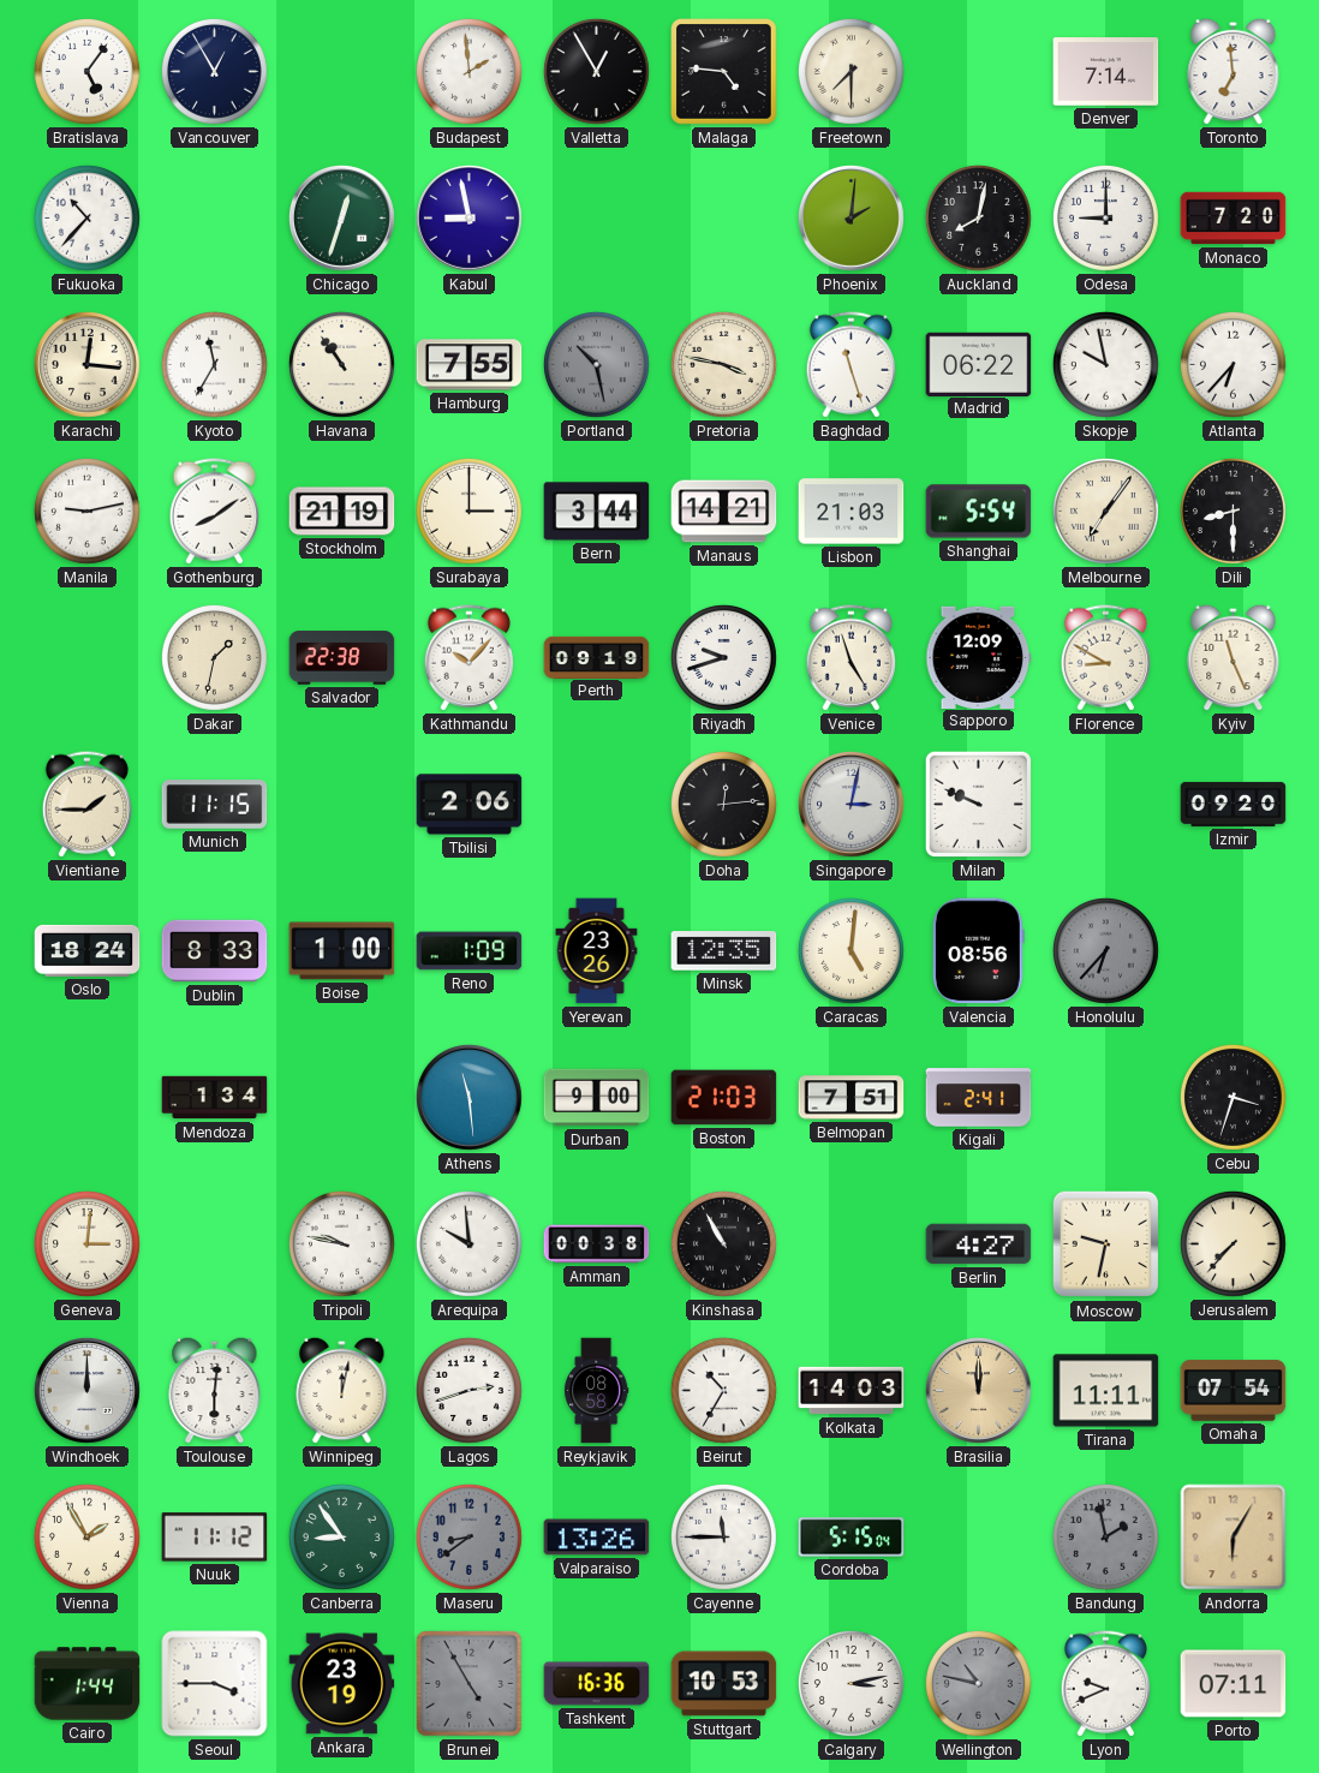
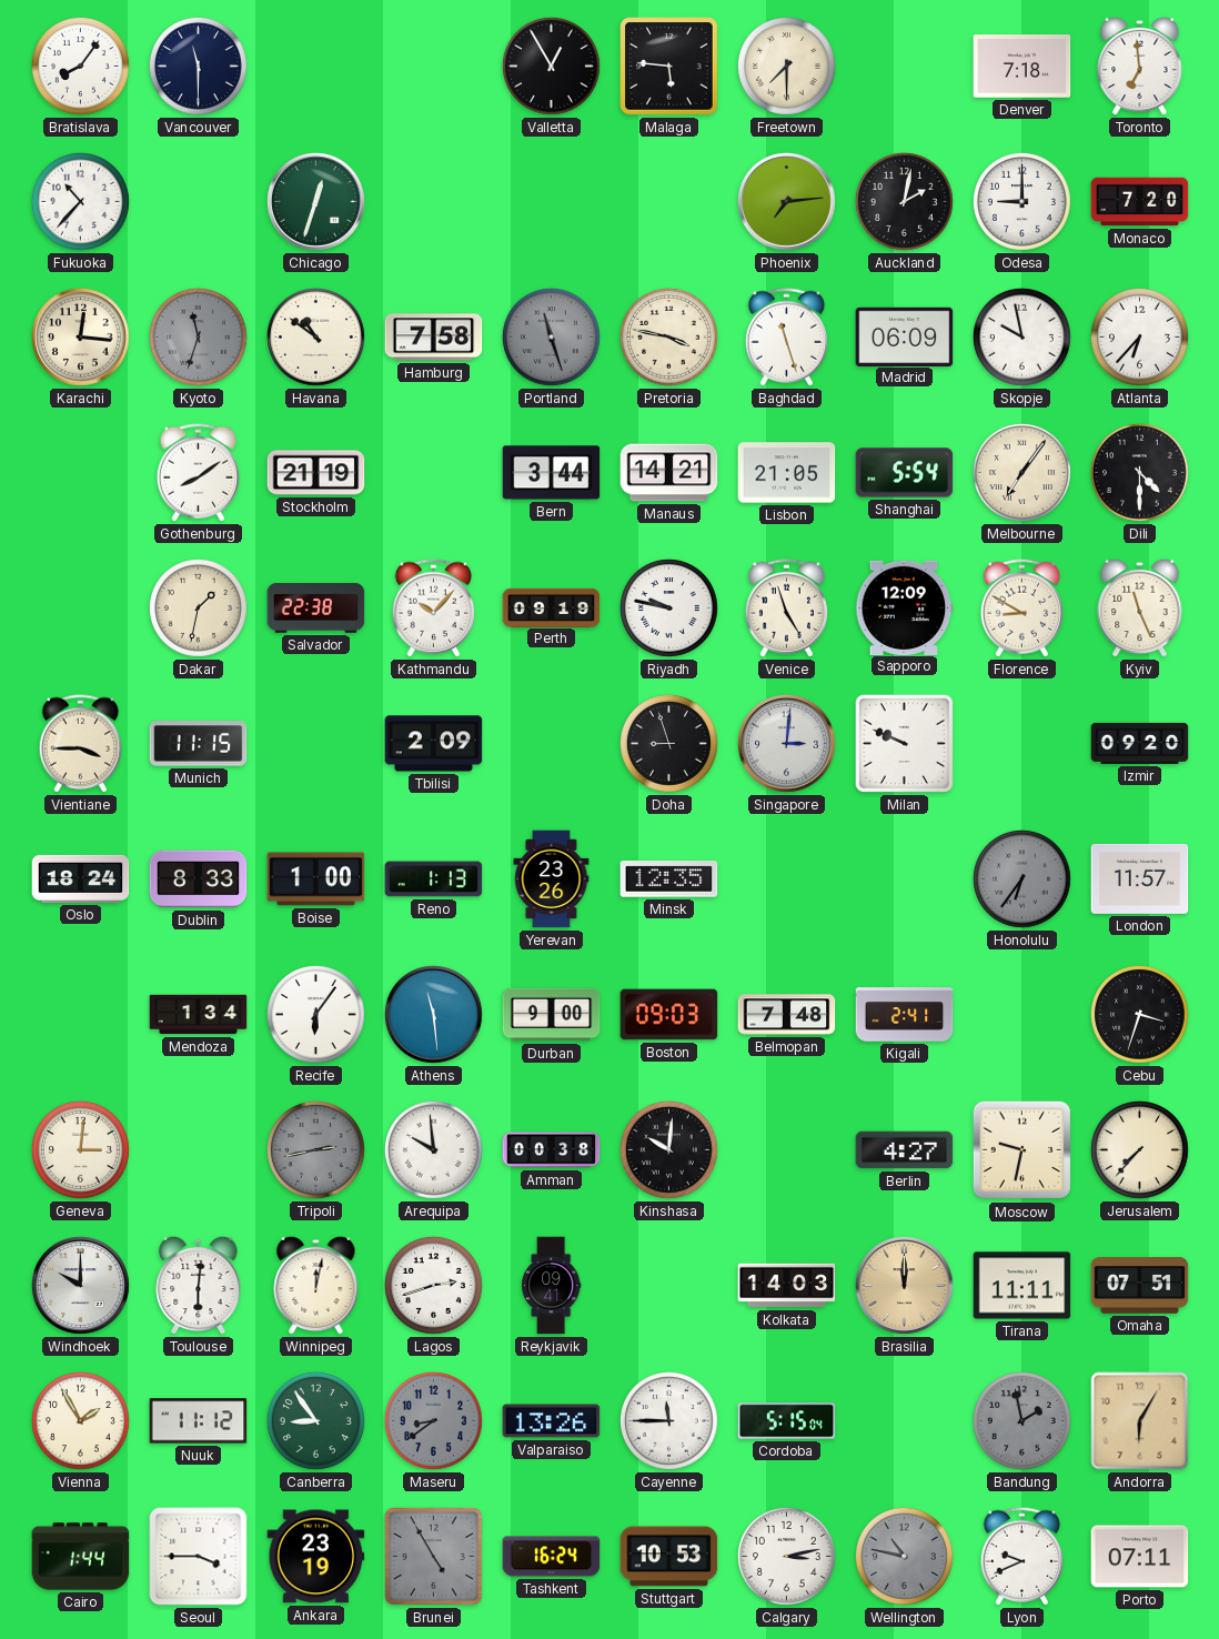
Bratislava: 5:06 -> 8:06
Vancouver: 12:55 -> 11:30
Budapest: 1:59 -> none
Malaga: 4:46 -> 5:46
Denver: 7:14 -> 7:18
Kabul: 8:58 -> none
Phoenix: 2:01 -> 7:14
Auckland: 8:02 -> 2:02
Kyoto: 11:35 -> 11:33
Kyoto dial: white -> grey
Havana: 10:54 -> 10:51
Hamburg: 7:55 -> 7:58
Portland: 10:28 -> 11:27
Madrid: 06:22 -> 06:09
Manila: 9:13 -> none
Surabaya: 3:00 -> none
Lisbon: 21:03 -> 21:05
Dili: 8:30 -> 4:30
Riyadh: 9:42 -> 9:47
Vientiane: 1:45 -> 3:45
Tbilisi: 2:06 -> 2:09
Doha: 12:14 -> 8:57
Singapore: 3:02 -> 3:01
Reno: 1:09 -> 1:13
Caracas: 5:01 -> none
Valencia: 08:56 -> none
Honolulu: 6:37 -> 6:36
London: none -> 11:57
Recife: none -> 6:06
Boston: 21:03 -> 09:03
Belmopan: 7:51 -> 7:48
Tripoli: 9:47 -> 2:43
Tripoli dial: white -> grey
Kinshasa: 10:55 -> 10:01
Windhoek: 12:00 -> 10:00
Reykjavik: 08:58 -> 09:41
Beirut: 10:35 -> none
Omaha: 07:54 -> 07:51
Tashkent: 16:36 -> 16:24
